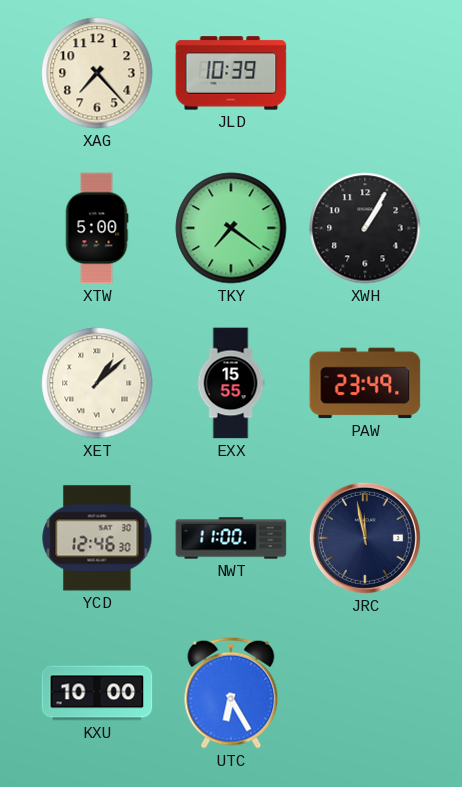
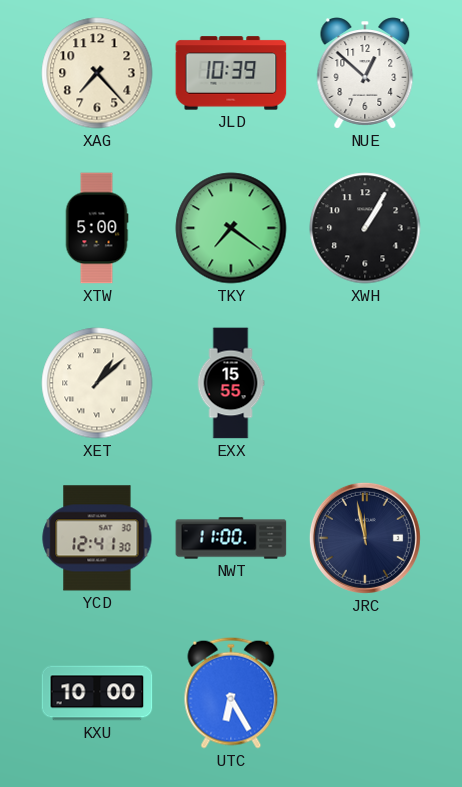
NUE: none -> 12:52
PAW: 23:49 -> none
YCD: 12:46 -> 12:41
